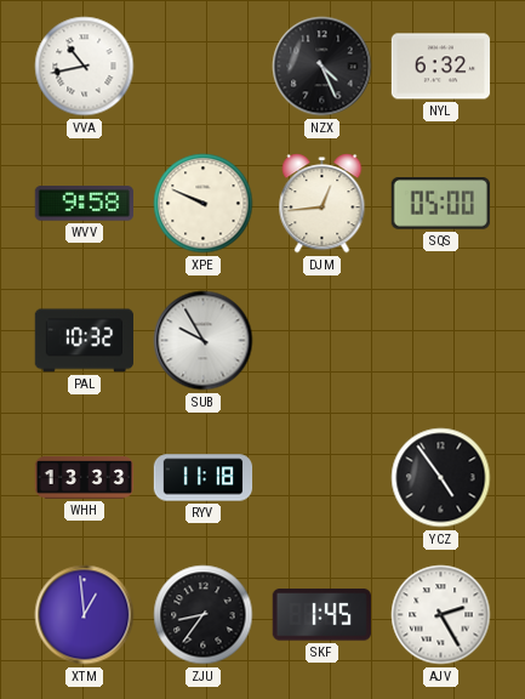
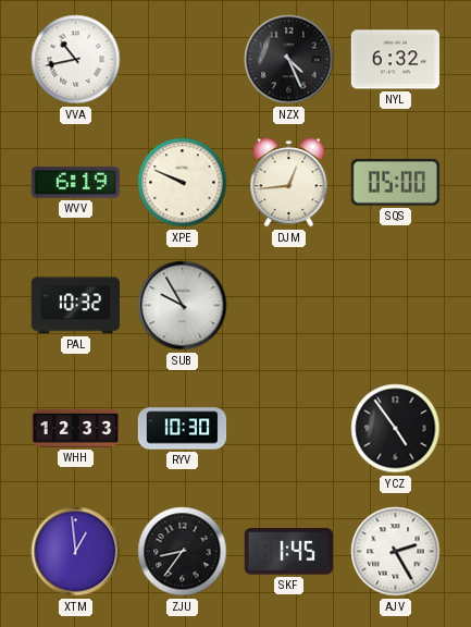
WVV: 9:58 -> 6:19
WHH: 13:33 -> 12:33
RYV: 11:18 -> 10:30
